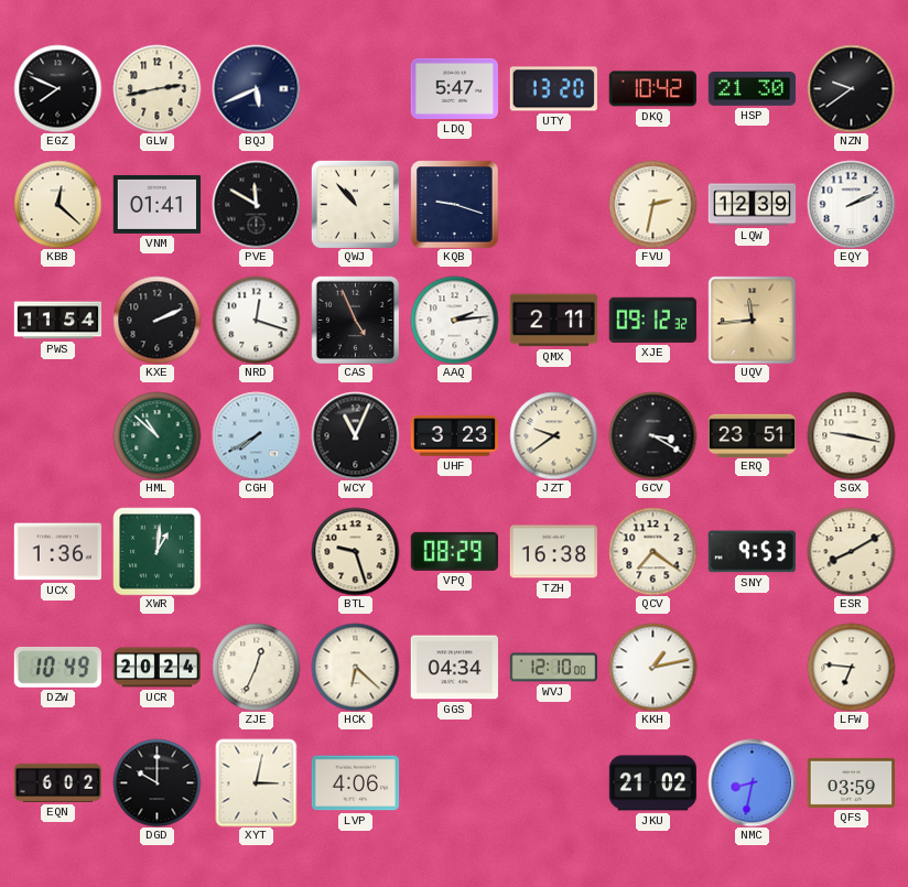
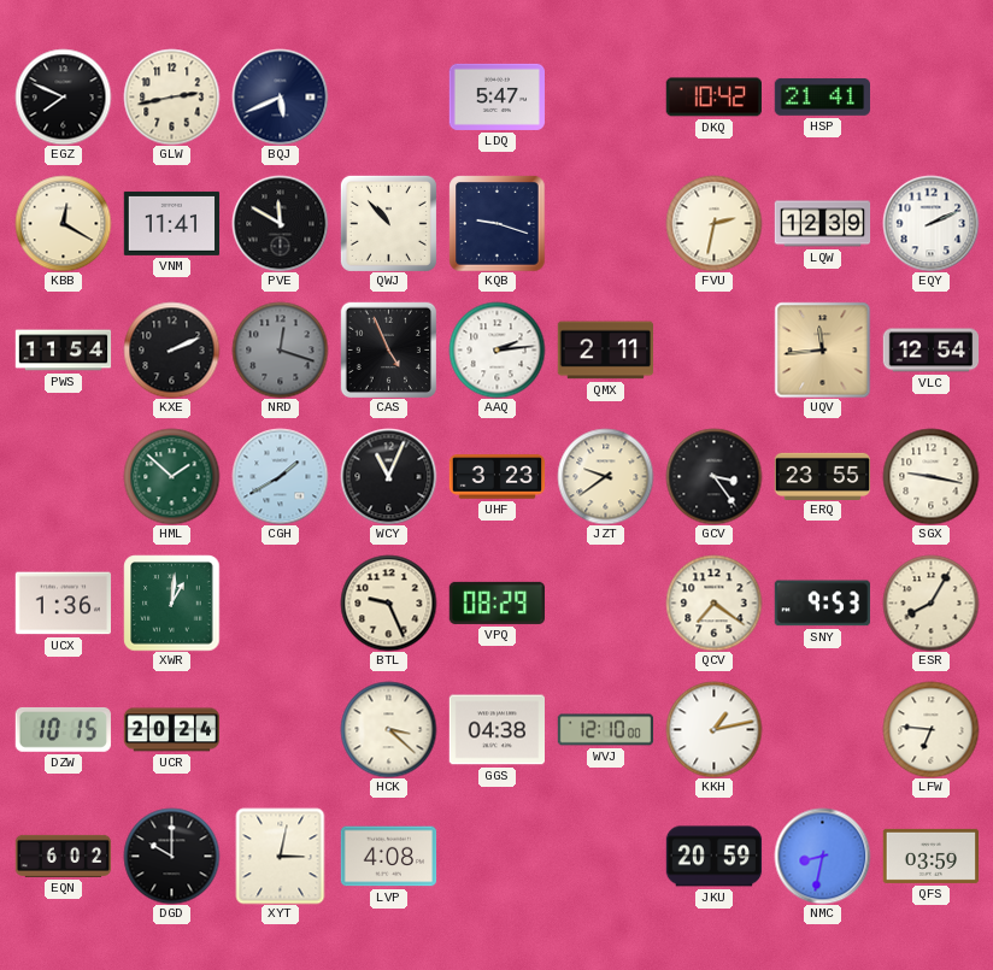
UTY: 13:20 -> none
HSP: 21:30 -> 21:41
NZN: 9:39 -> none
KBB: 12:22 -> 12:20
VNM: 01:41 -> 11:41
NRD dial: white -> grey
XJE: 09:12 -> none
VLC: none -> 12:54
HML: 10:52 -> 1:52
CGH: 7:40 -> 1:40
GCV: 3:20 -> 3:24
ERQ: 23:51 -> 23:55
BTL: 9:27 -> 9:26
TZH: 16:38 -> none
ESR: 8:10 -> 8:05
DZW: 10:49 -> 10:15
ZJE: 12:34 -> none
HCK: 6:22 -> 3:22
GGS: 04:34 -> 04:38
LVP: 4:06 -> 4:08
JKU: 21:02 -> 20:59
